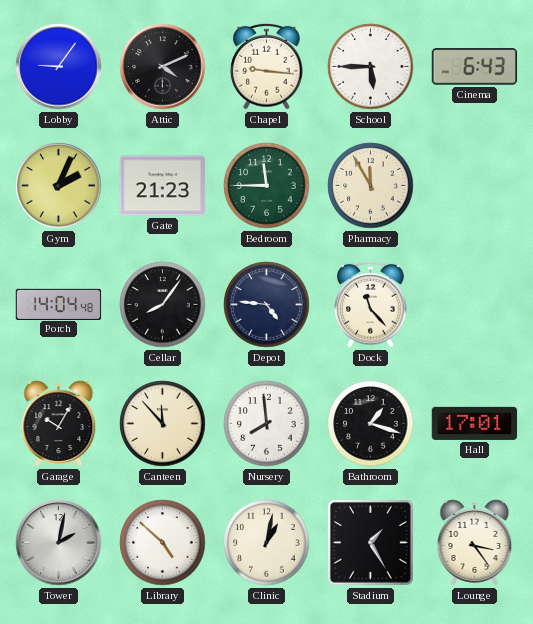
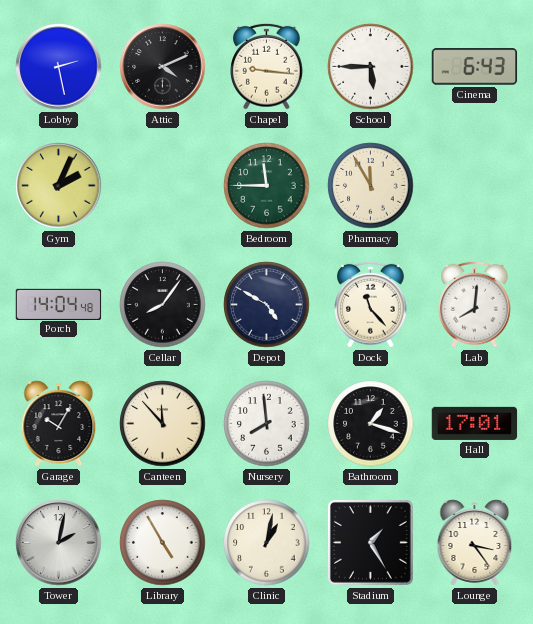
Lobby: 9:06 -> 2:28
Gate: 21:23 -> none
Depot: 4:46 -> 4:50
Lab: none -> 8:01
Library: 4:52 -> 4:55
